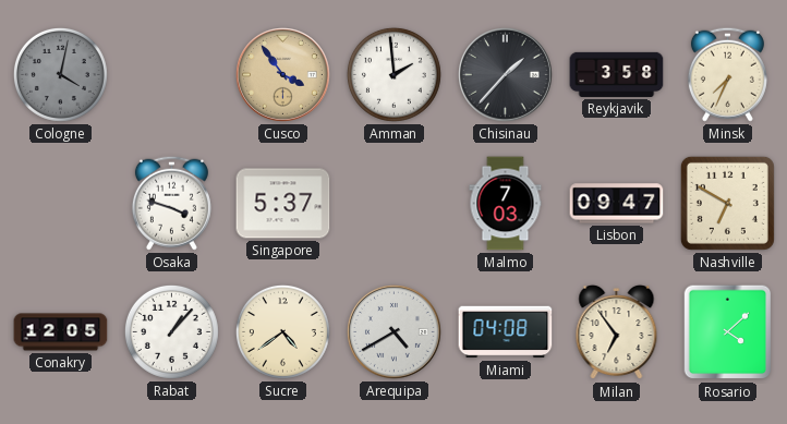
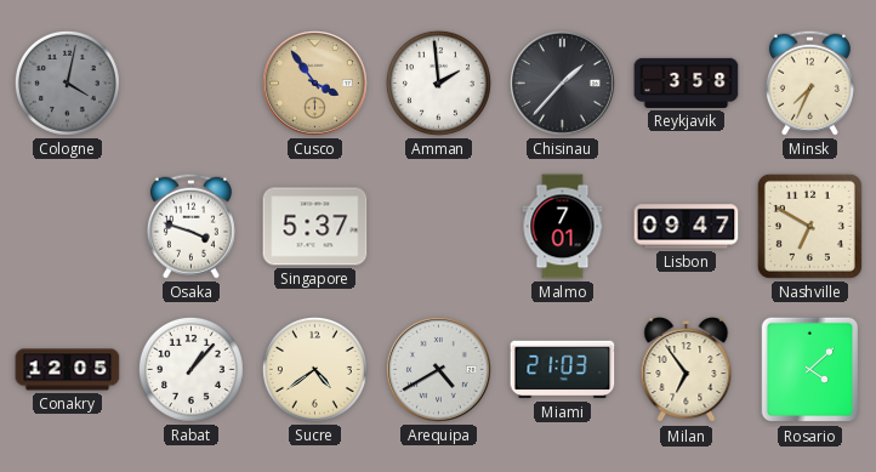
Malmo: 7:03 -> 7:01
Miami: 04:08 -> 21:03
